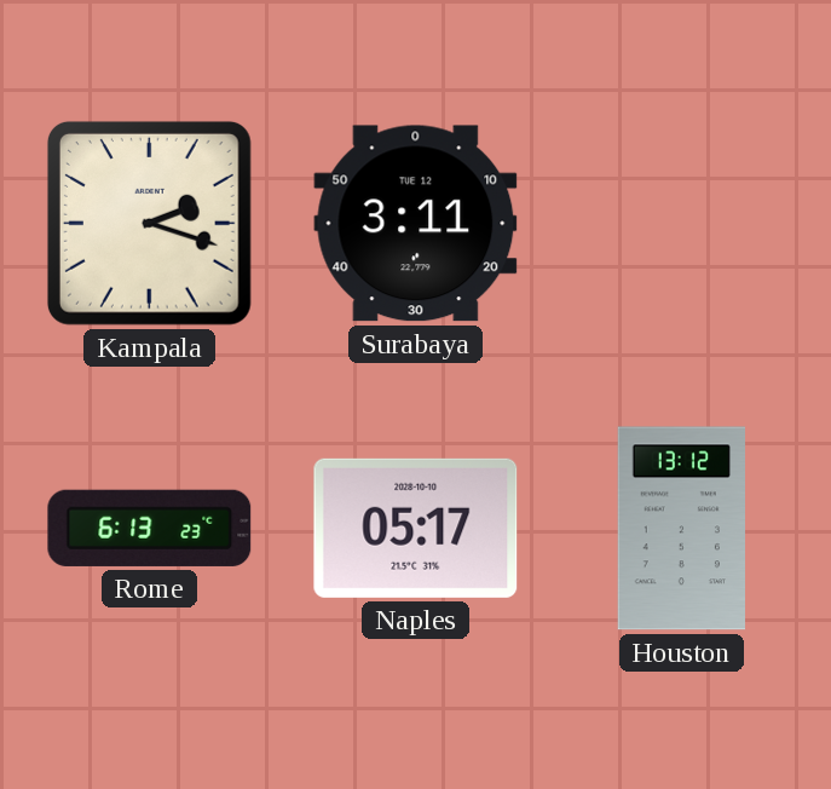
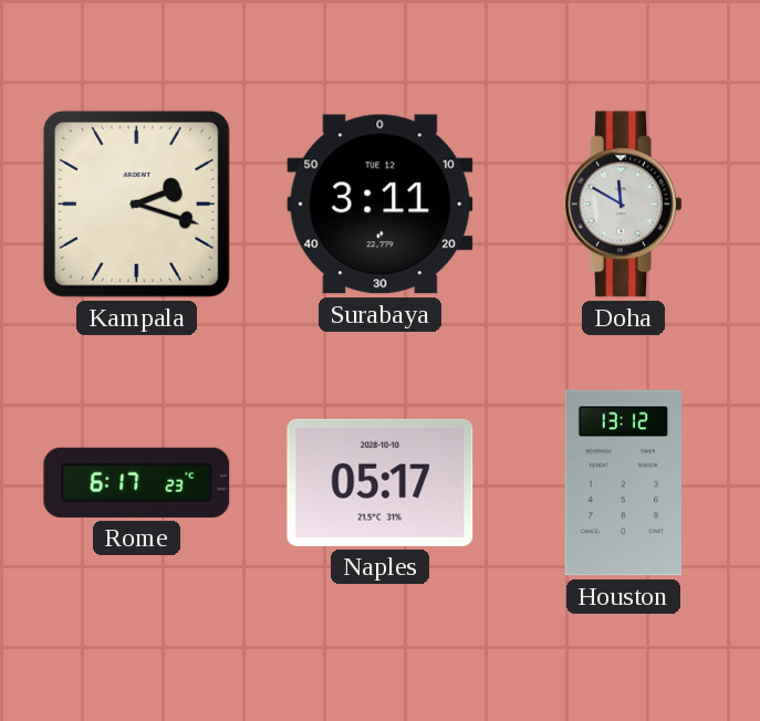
Doha: none -> 11:50
Rome: 6:13 -> 6:17
